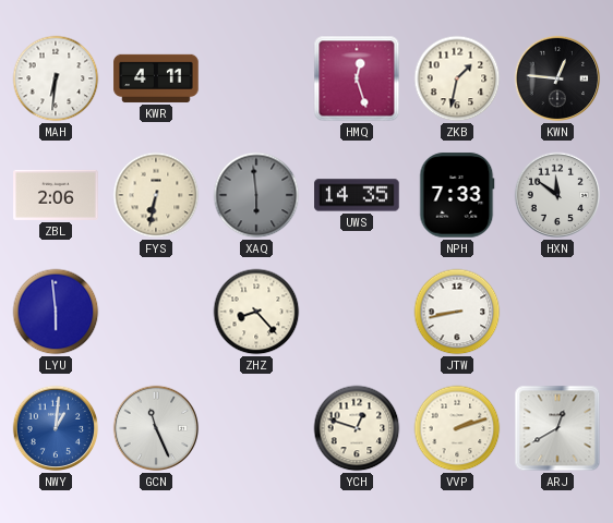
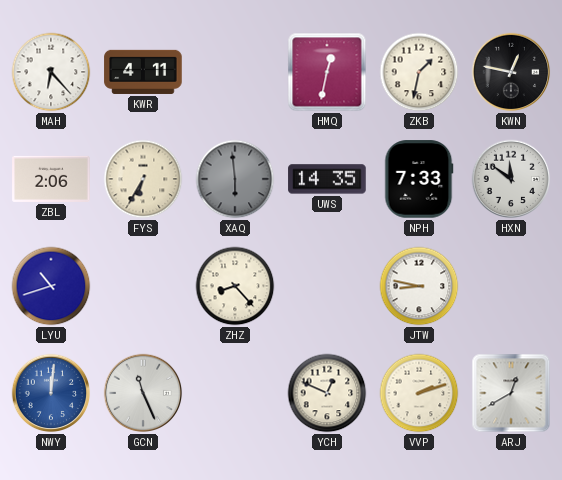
MAH: 6:31 -> 6:23
HMQ: 12:27 -> 12:32
KWN: 12:46 -> 12:47
FYS: 6:32 -> 6:35
LYU: 5:59 -> 10:42
JTW: 8:43 -> 8:47
NWY: 1:01 -> 12:01
YCH: 12:48 -> 12:49
